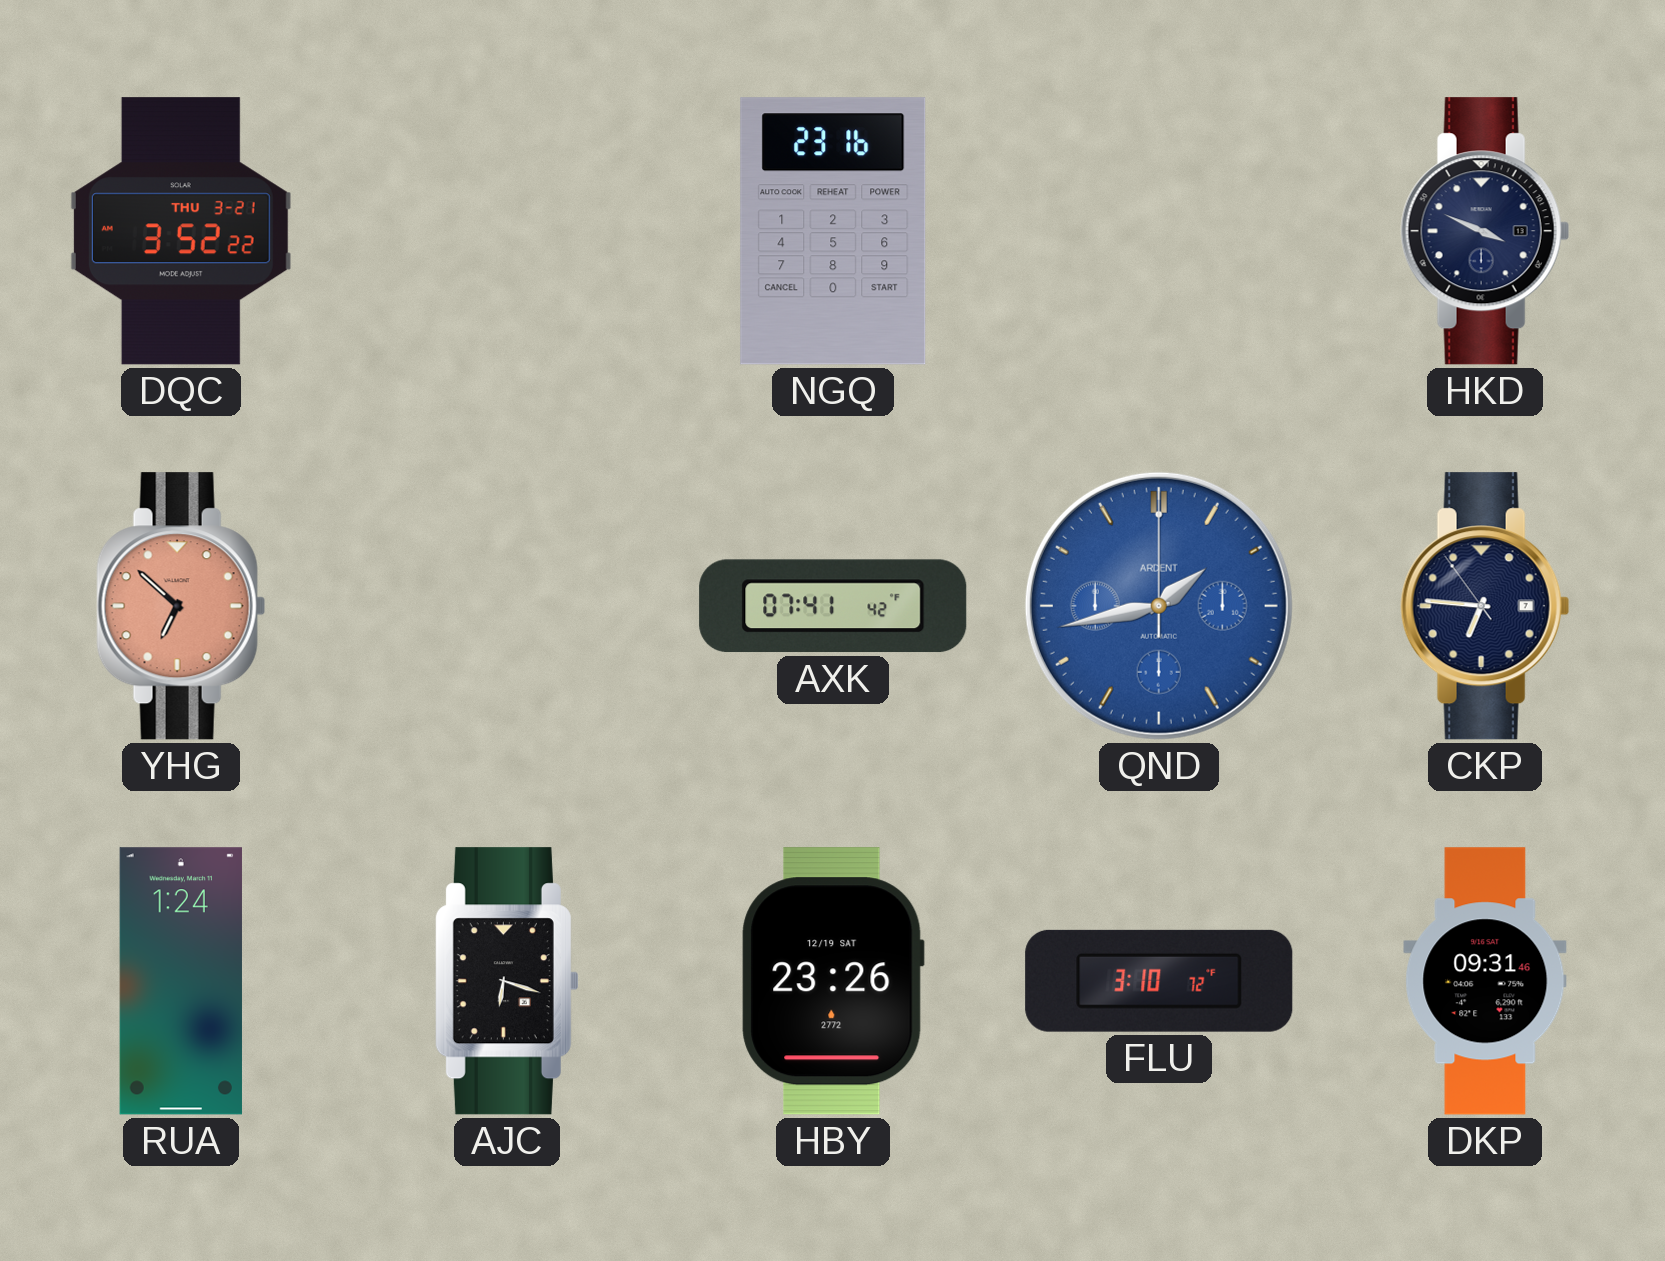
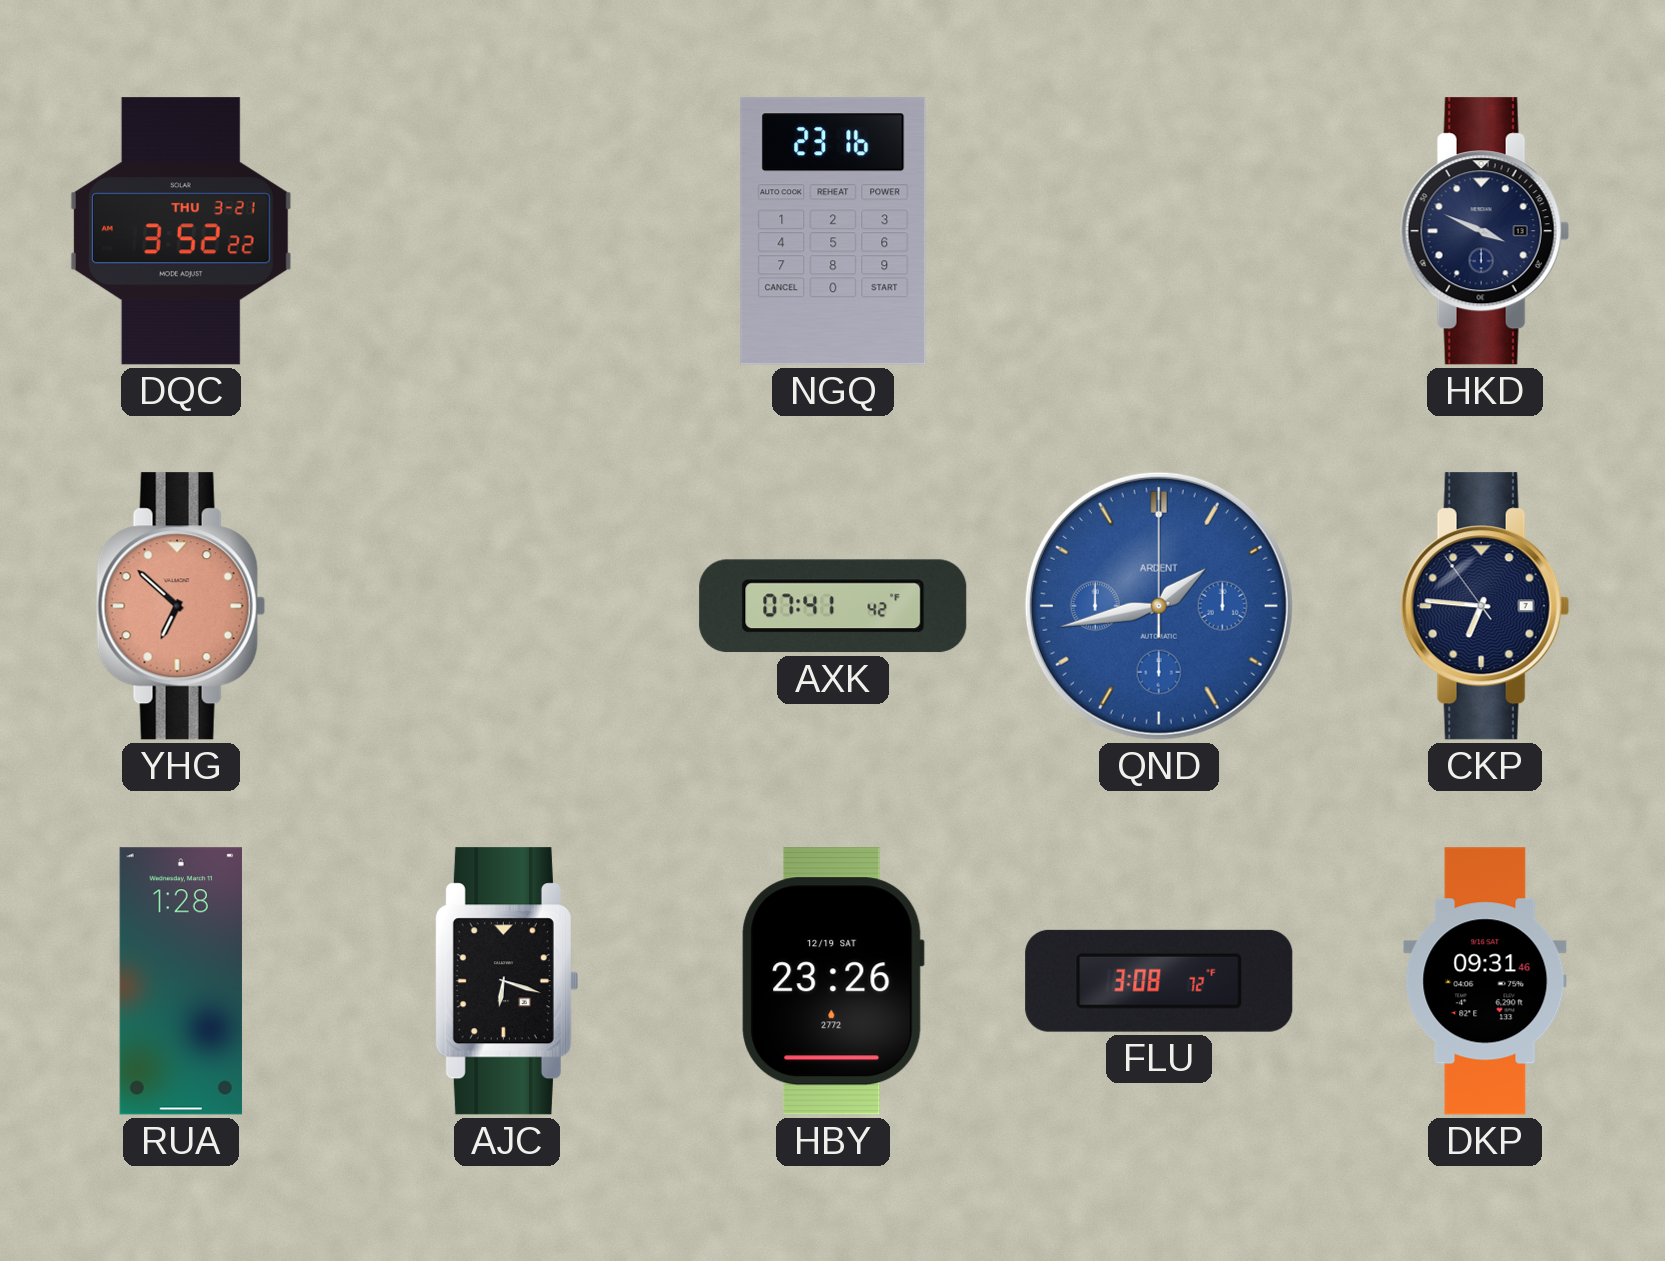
RUA: 1:24 -> 1:28
FLU: 3:10 -> 3:08
